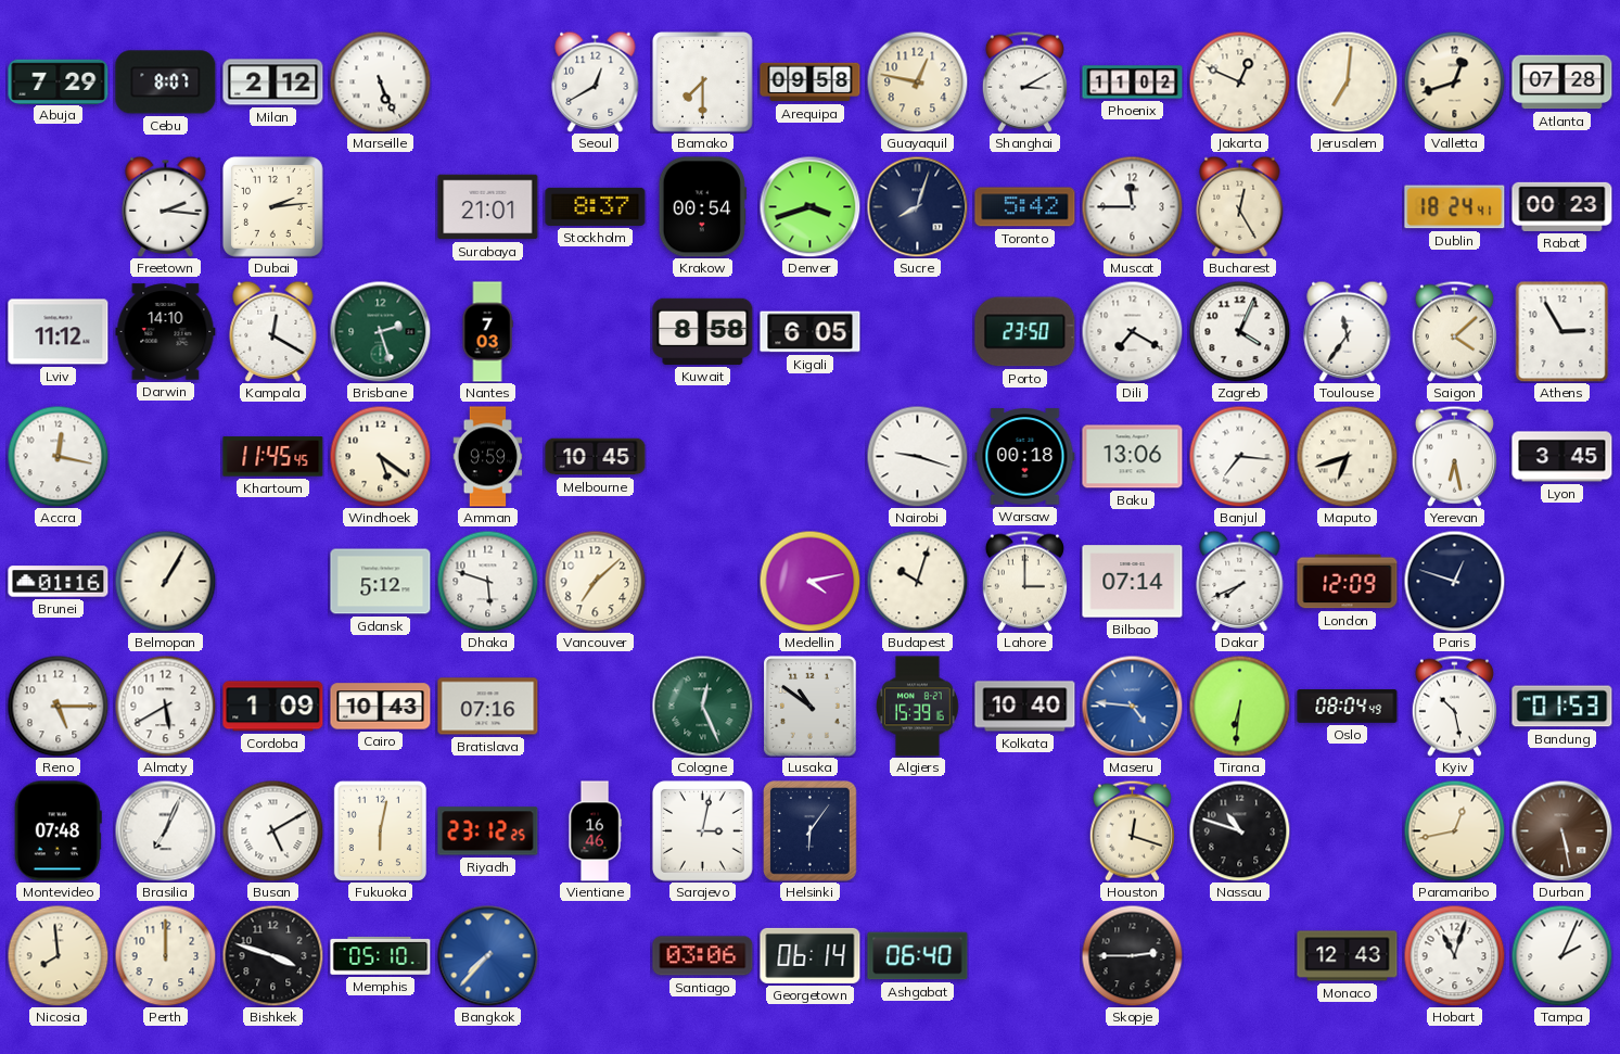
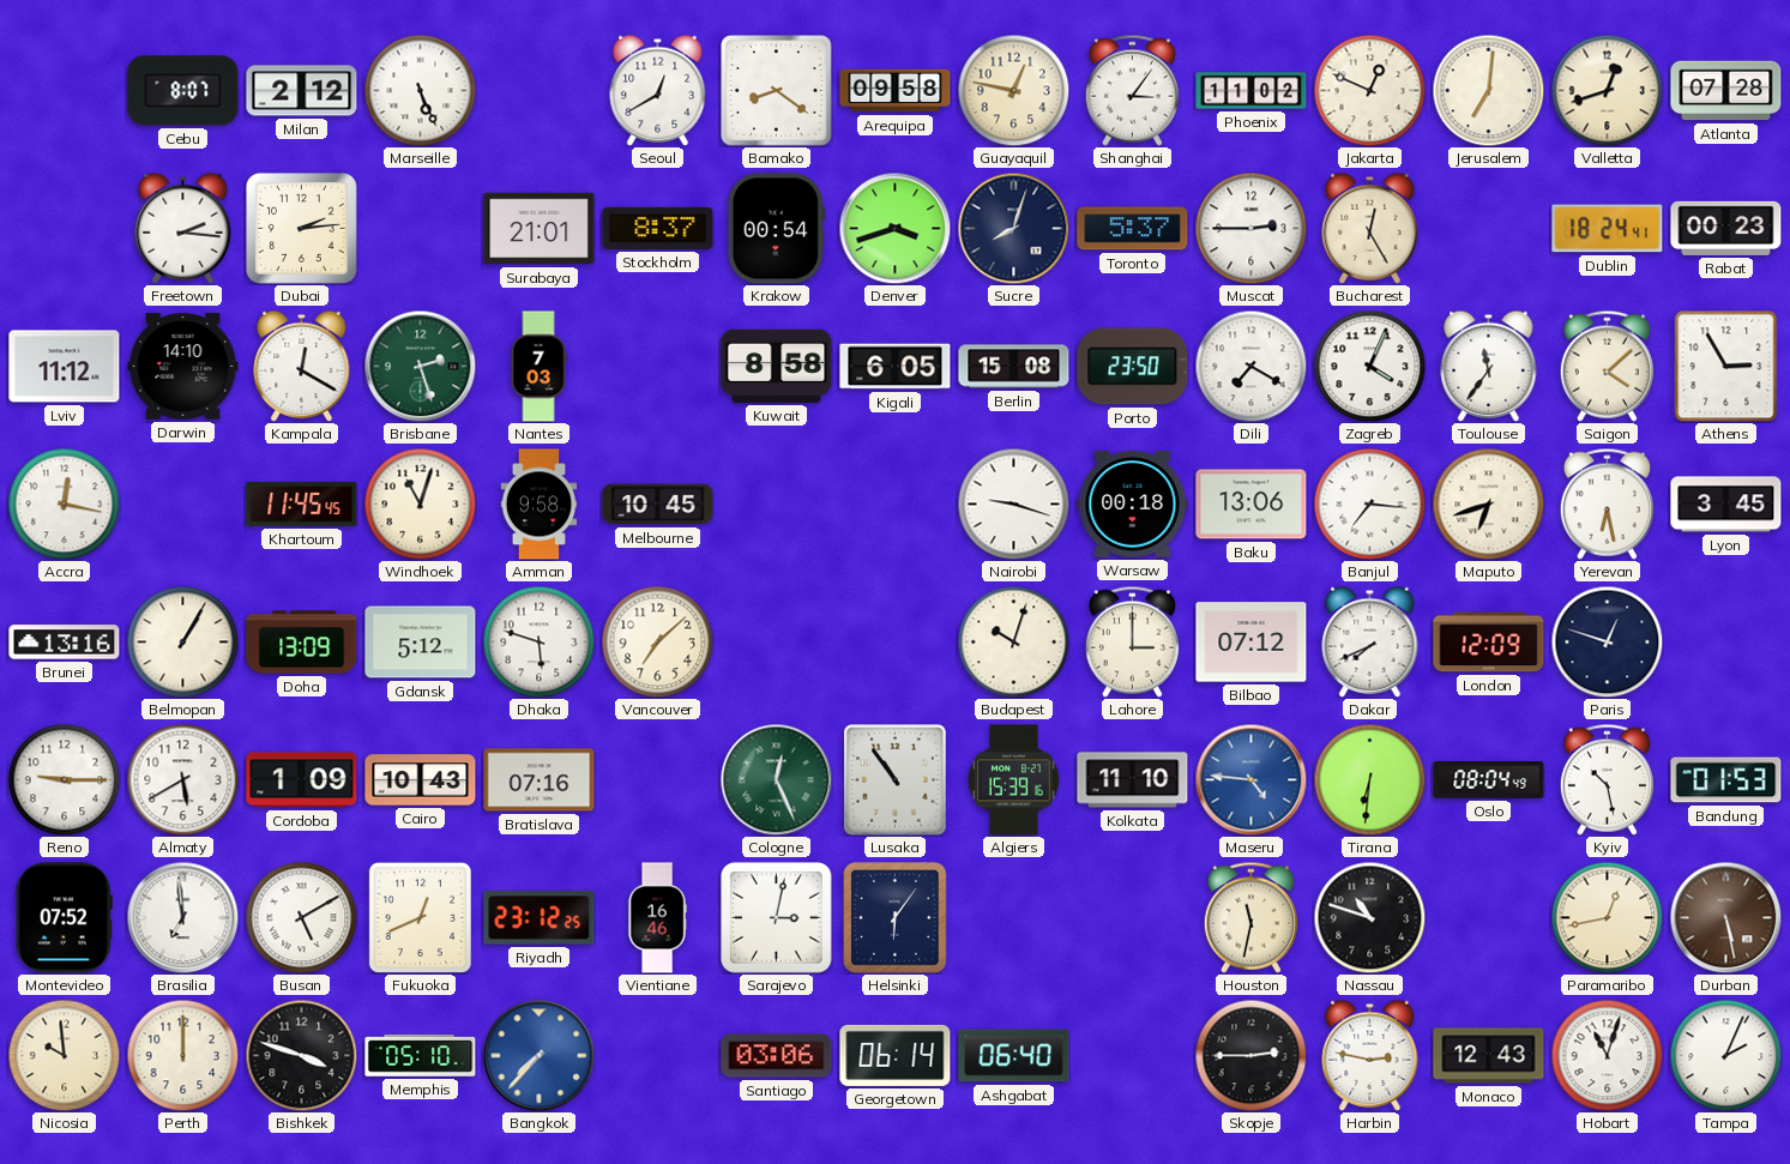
Abuja: 7:29 -> none
Bamako: 7:30 -> 8:21
Shanghai: 3:10 -> 3:06
Toronto: 5:42 -> 5:37
Muscat: 11:45 -> 2:45
Berlin: none -> 15:08
Windhoek: 5:21 -> 11:03
Amman: 9:59 -> 9:58
Brunei: 01:16 -> 13:16
Doha: none -> 13:09
Medellin: 4:13 -> none
Bilbao: 07:14 -> 07:12
Reno: 5:15 -> 9:15
Lusaka: 10:51 -> 10:54
Kolkata: 10:40 -> 11:10
Montevideo: 07:48 -> 07:52
Brasilia: 7:04 -> 6:59
Fukuoka: 6:02 -> 12:41
Houston: 12:18 -> 11:32
Nicosia: 7:59 -> 9:59
Harbin: none -> 2:47
